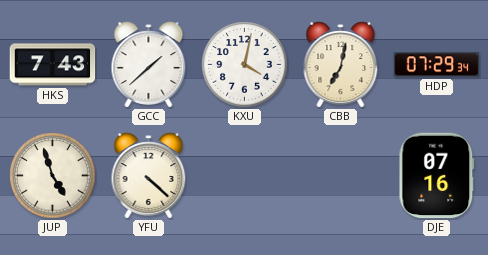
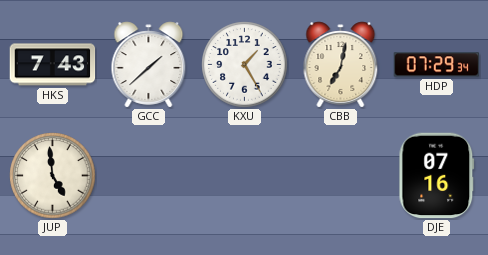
KXU: 4:02 -> 1:25
JUP: 4:57 -> 4:59
YFU: 4:22 -> none
